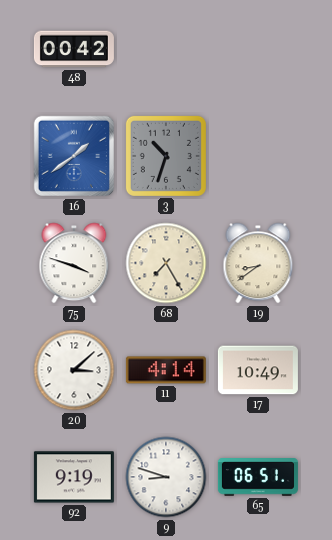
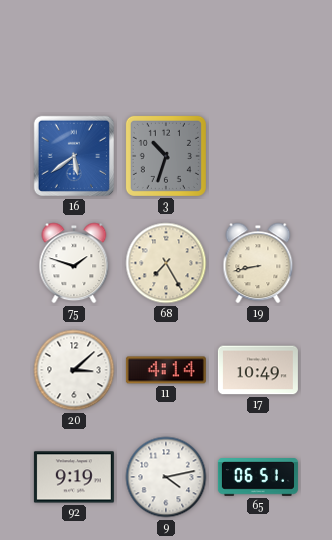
48: 00:42 -> none
16: 1:39 -> 5:39
75: 3:48 -> 1:48
19: 8:39 -> 8:43
9: 8:48 -> 4:13
